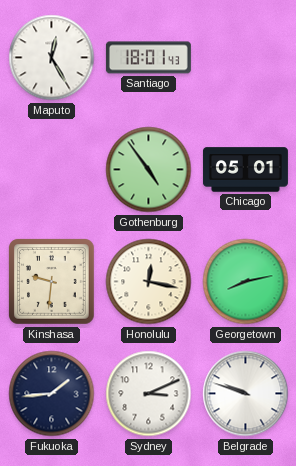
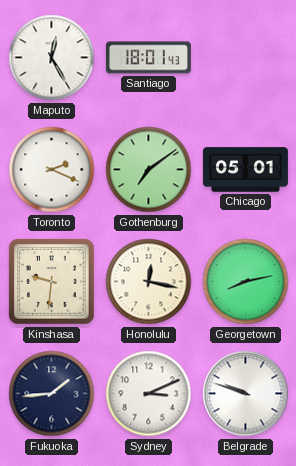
Toronto: none -> 2:19
Gothenburg: 4:54 -> 7:09
